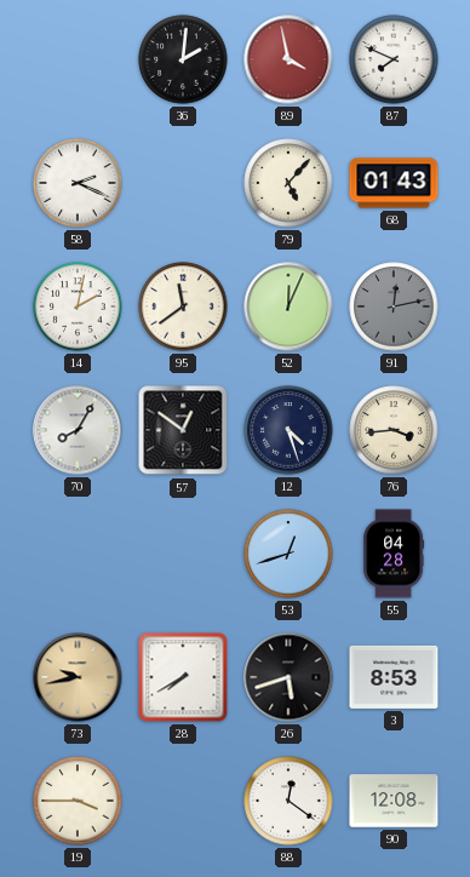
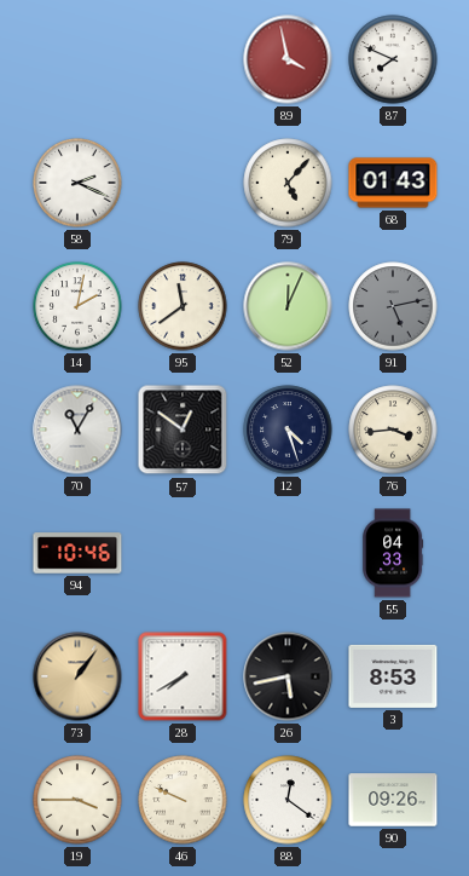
36: 2:01 -> none
91: 12:13 -> 5:13
70: 8:05 -> 11:05
94: none -> 10:46
53: 12:42 -> none
55: 04:28 -> 04:33
73: 9:43 -> 1:06
26: 5:42 -> 5:43
46: none -> 9:49
90: 12:08 -> 09:26
